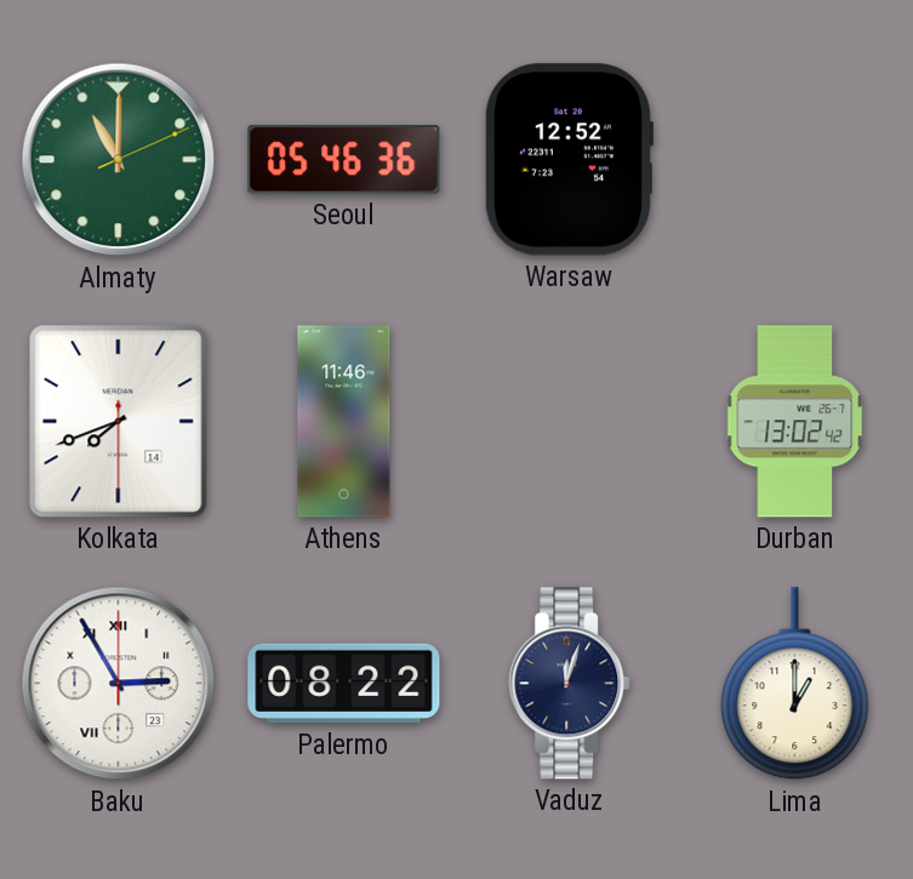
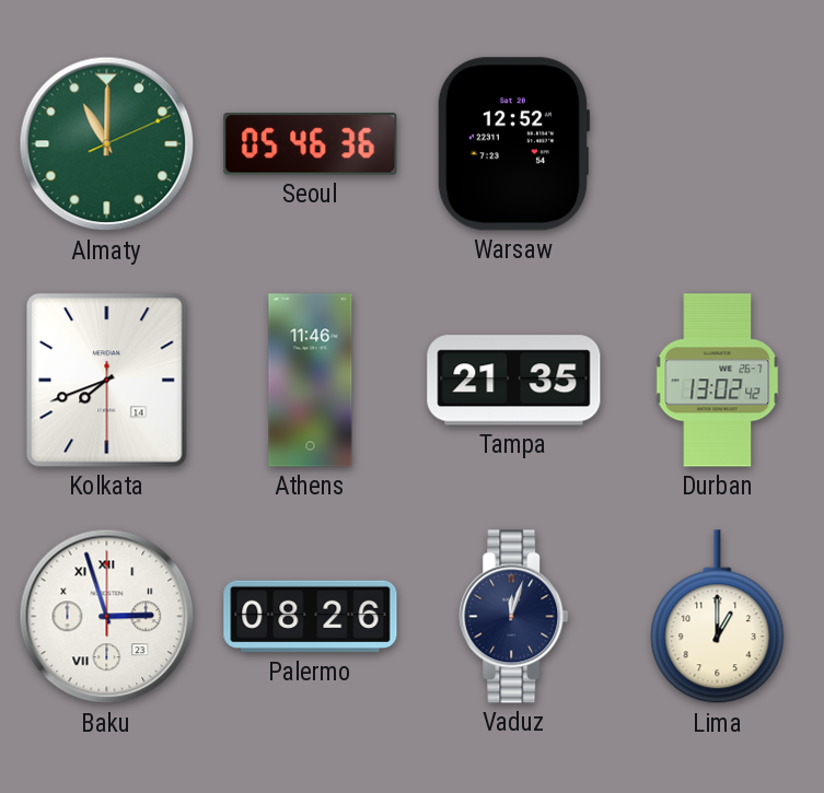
Tampa: none -> 21:35
Baku: 2:55 -> 2:57
Palermo: 08:22 -> 08:26
